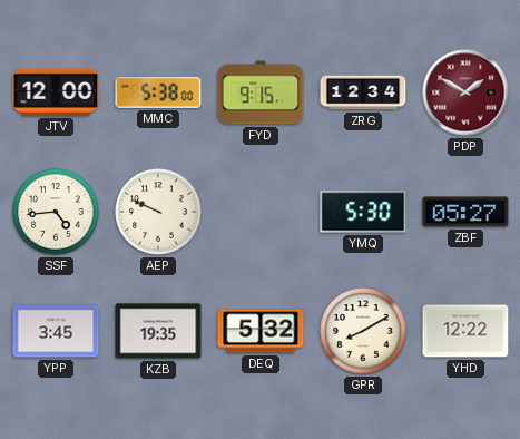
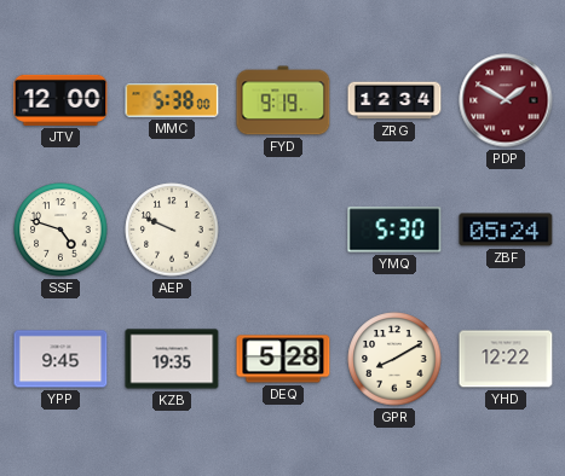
FYD: 9:15 -> 9:19
SSF: 4:44 -> 4:48
ZBF: 05:27 -> 05:24
YPP: 3:45 -> 9:45
DEQ: 5:32 -> 5:28
